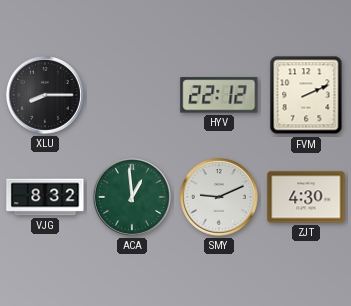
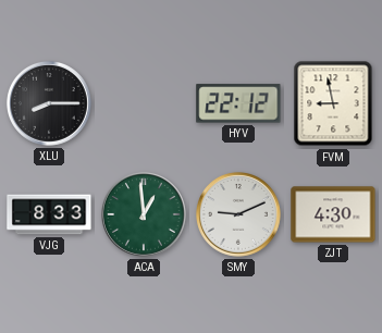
FVM: 2:11 -> 8:58
VJG: 8:32 -> 8:33
